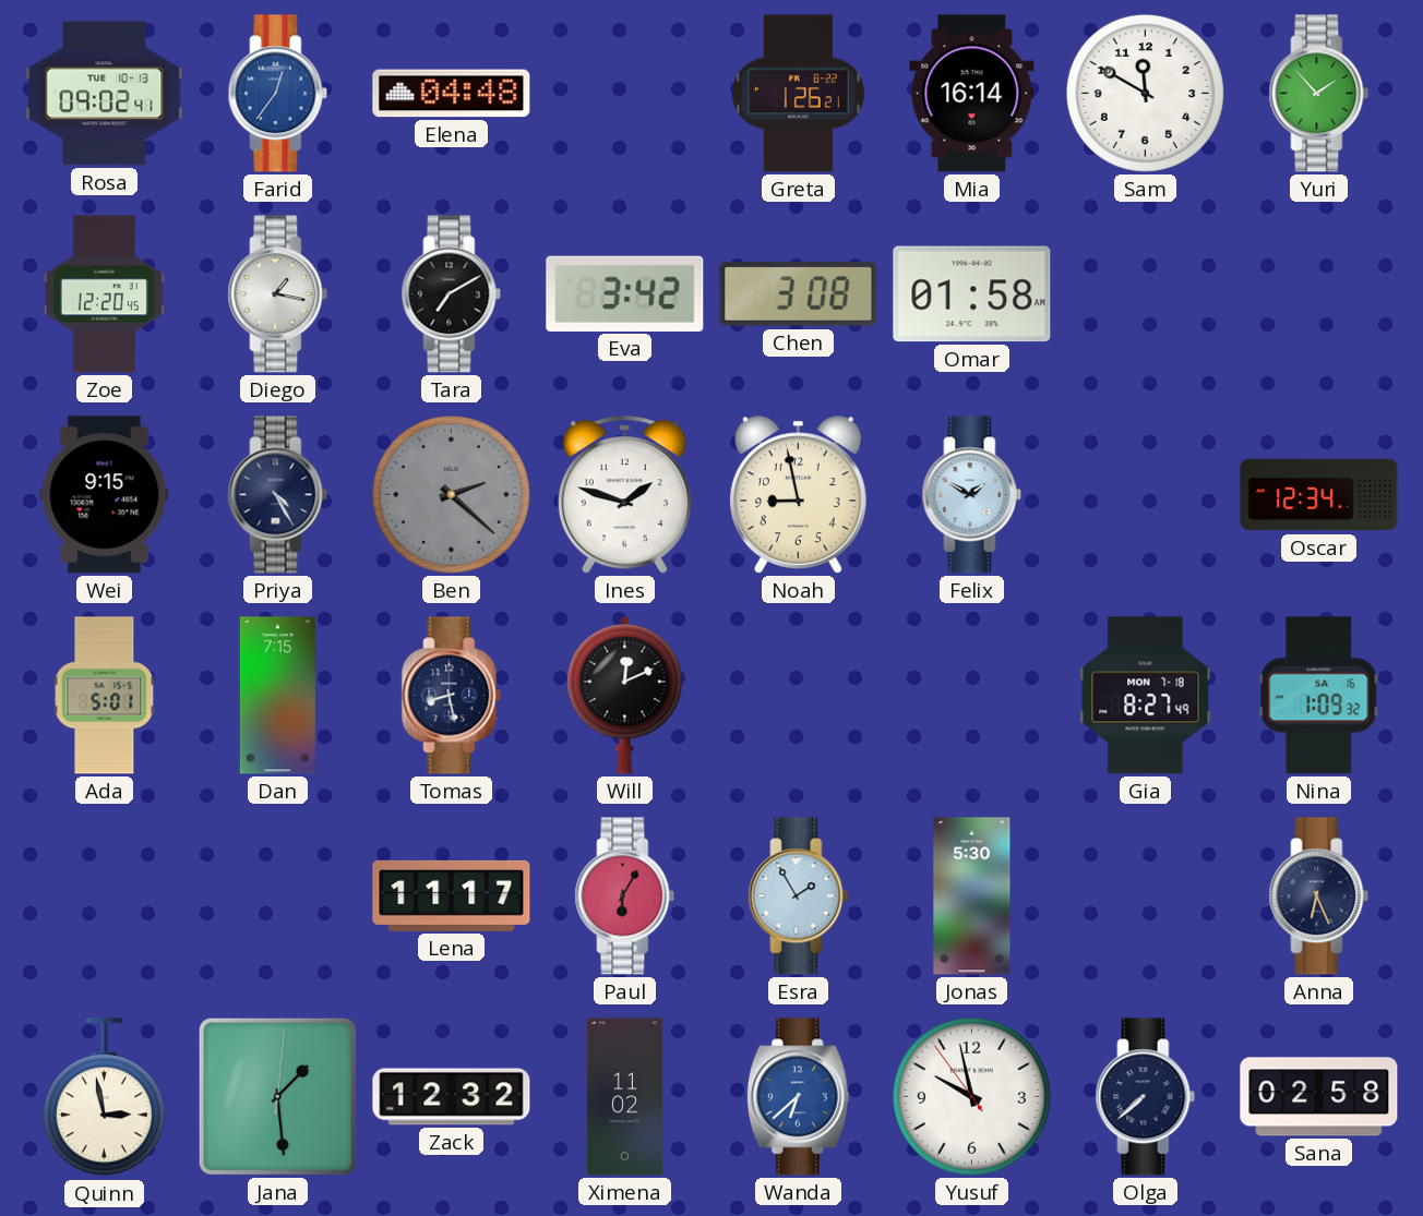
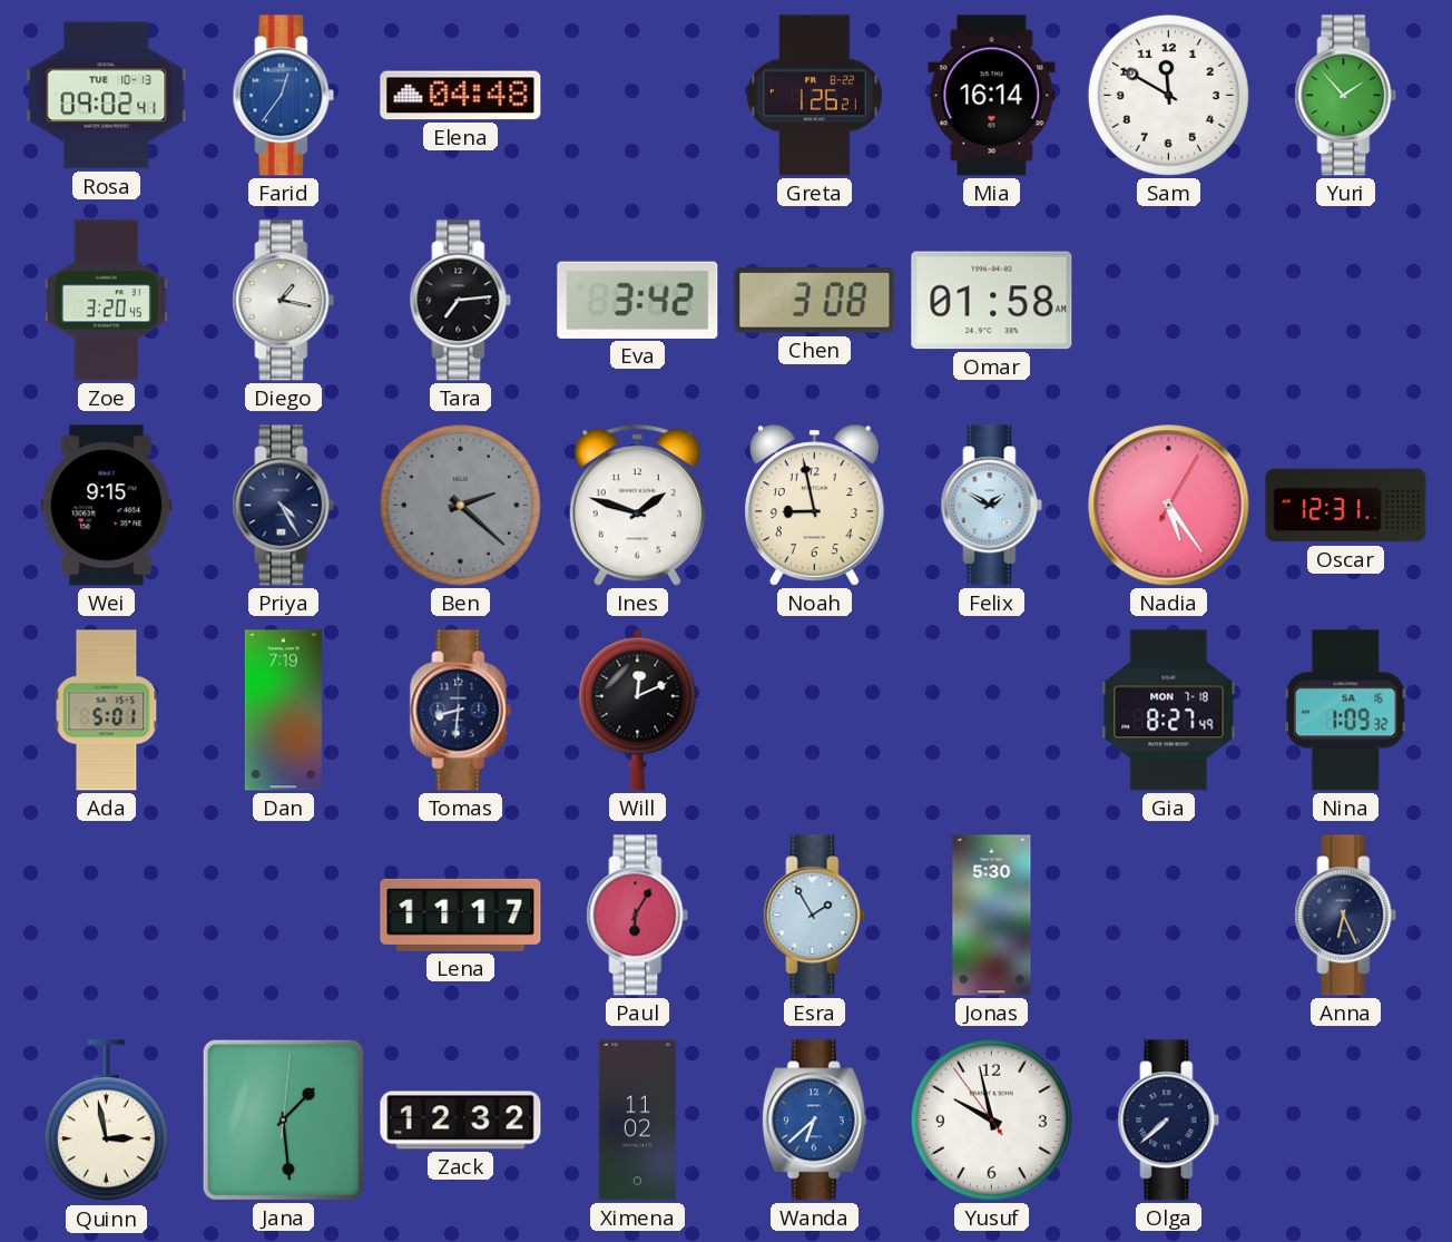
Zoe: 12:20 -> 3:20
Tara: 7:10 -> 7:14
Nadia: none -> 5:24
Oscar: 12:34 -> 12:31
Dan: 7:15 -> 7:19
Tomas: 8:28 -> 8:31
Sana: 02:58 -> none
